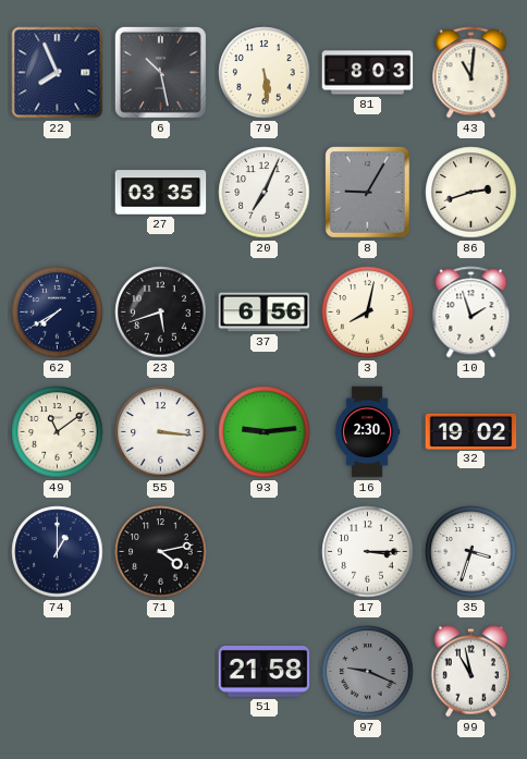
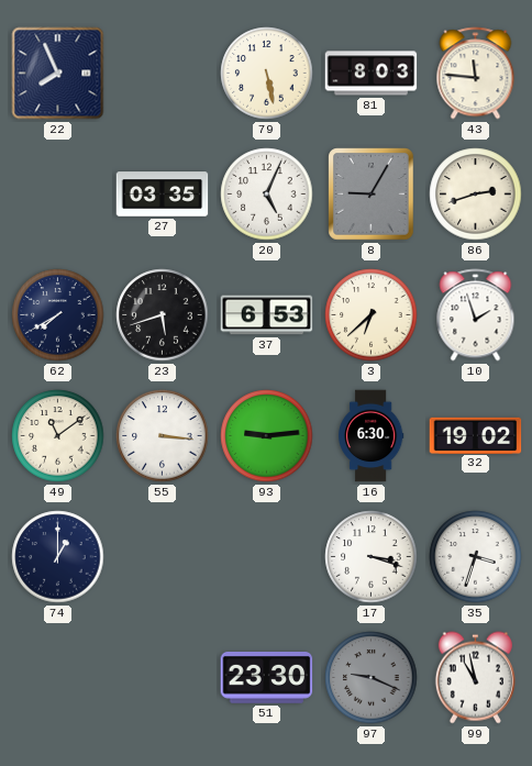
6: 10:28 -> none
79: 5:29 -> 5:28
43: 11:01 -> 11:46
20: 7:04 -> 5:04
37: 6:56 -> 6:53
3: 8:02 -> 6:38
16: 2:30 -> 6:30
71: 4:13 -> none
17: 3:15 -> 3:18
51: 21:58 -> 23:30
